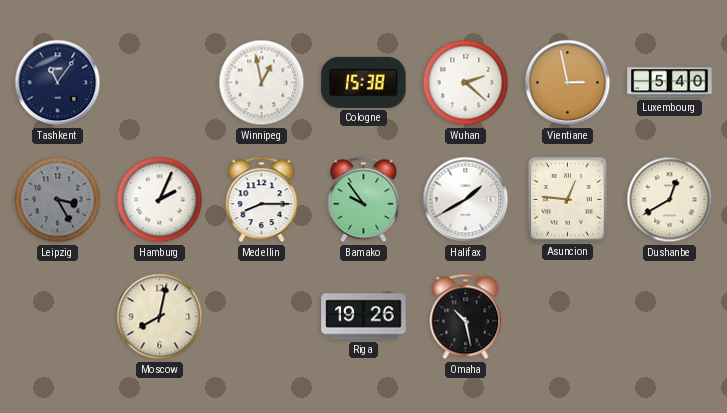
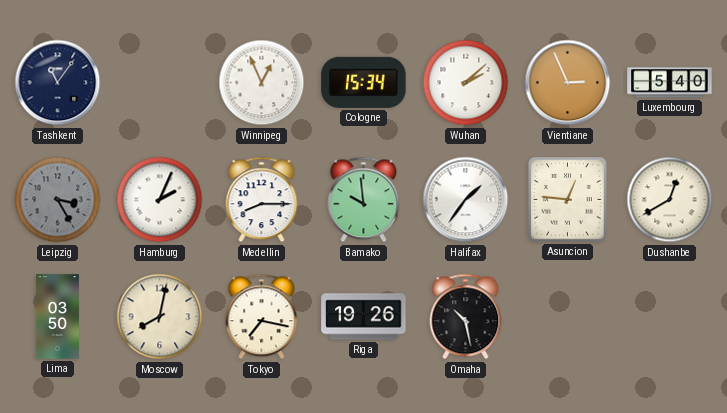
Winnipeg: 12:58 -> 12:56
Cologne: 15:38 -> 15:34
Wuhan: 2:22 -> 2:08
Vientiane: 2:58 -> 2:56
Bamako: 9:54 -> 9:59
Halifax: 1:40 -> 1:36
Lima: none -> 03:50
Tokyo: none -> 7:17
